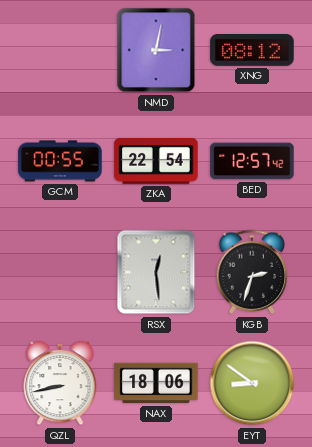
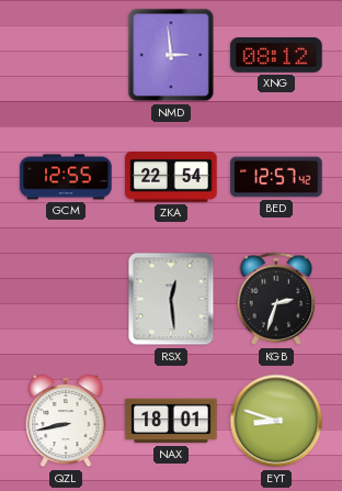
NMD: 3:02 -> 2:59
GCM: 00:55 -> 12:55
NAX: 18:06 -> 18:01
EYT: 8:51 -> 8:48
